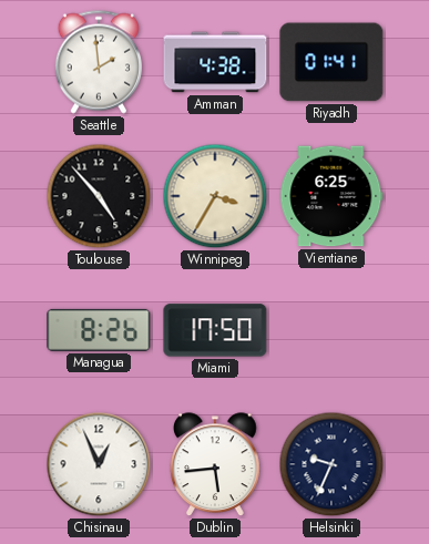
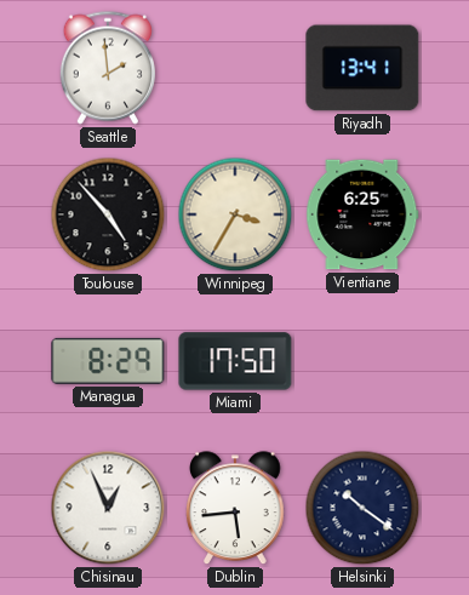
Amman: 4:38 -> none
Riyadh: 01:41 -> 13:41
Managua: 8:26 -> 8:29
Helsinki: 9:34 -> 10:21
